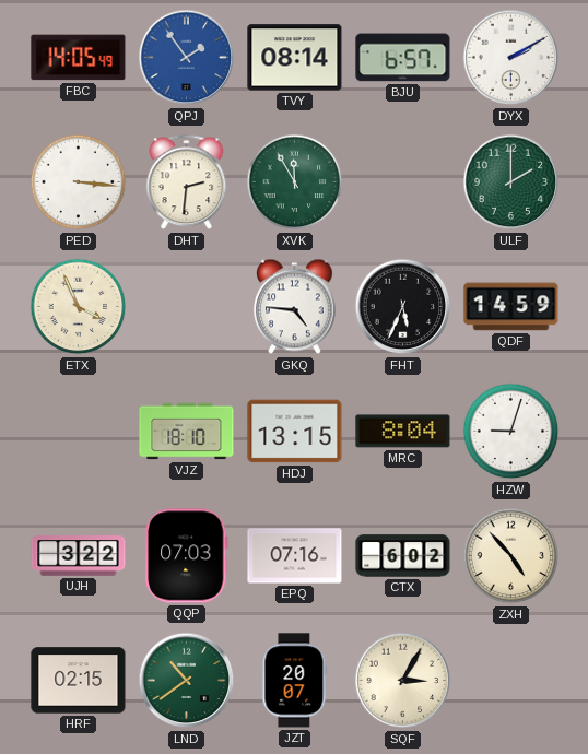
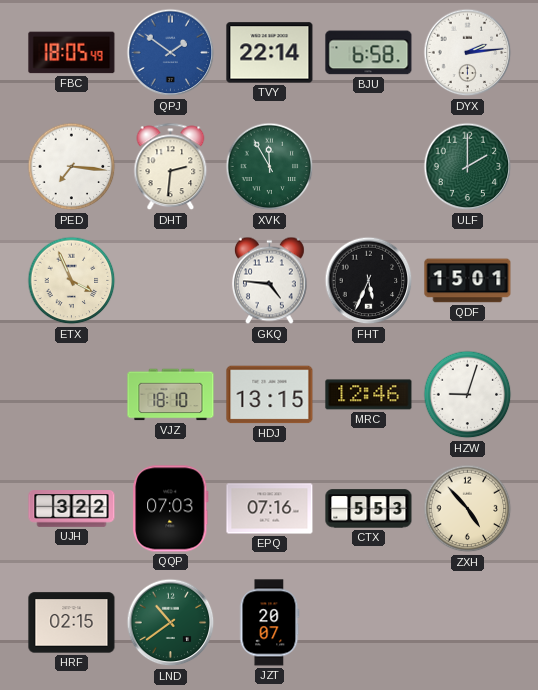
FBC: 14:05 -> 18:05
QPJ: 1:54 -> 1:51
TVY: 08:14 -> 22:14
BJU: 6:57 -> 6:58
DYX: 2:10 -> 2:14
PED: 3:16 -> 7:16
QDF: 14:59 -> 15:01
MRC: 8:04 -> 12:46
CTX: 6:02 -> 5:53
SQF: 3:05 -> none
